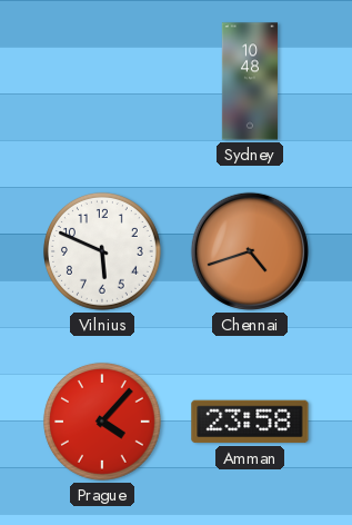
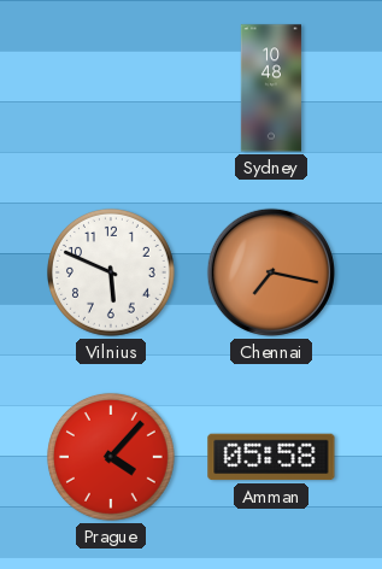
Chennai: 4:42 -> 7:17
Amman: 23:58 -> 05:58
